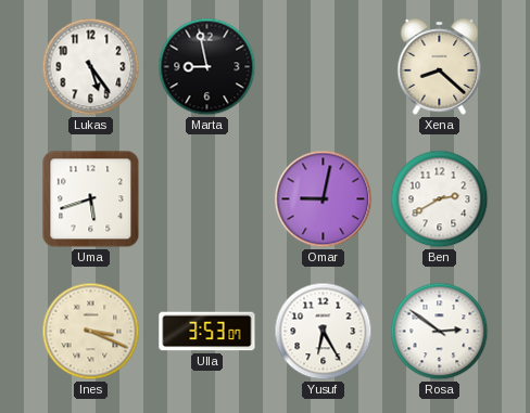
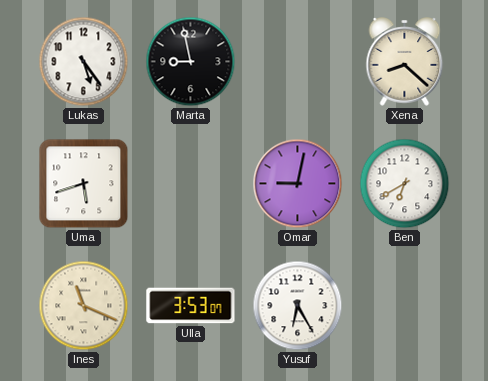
Ben: 2:40 -> 6:40
Ines: 3:19 -> 11:19
Rosa: 2:51 -> none
